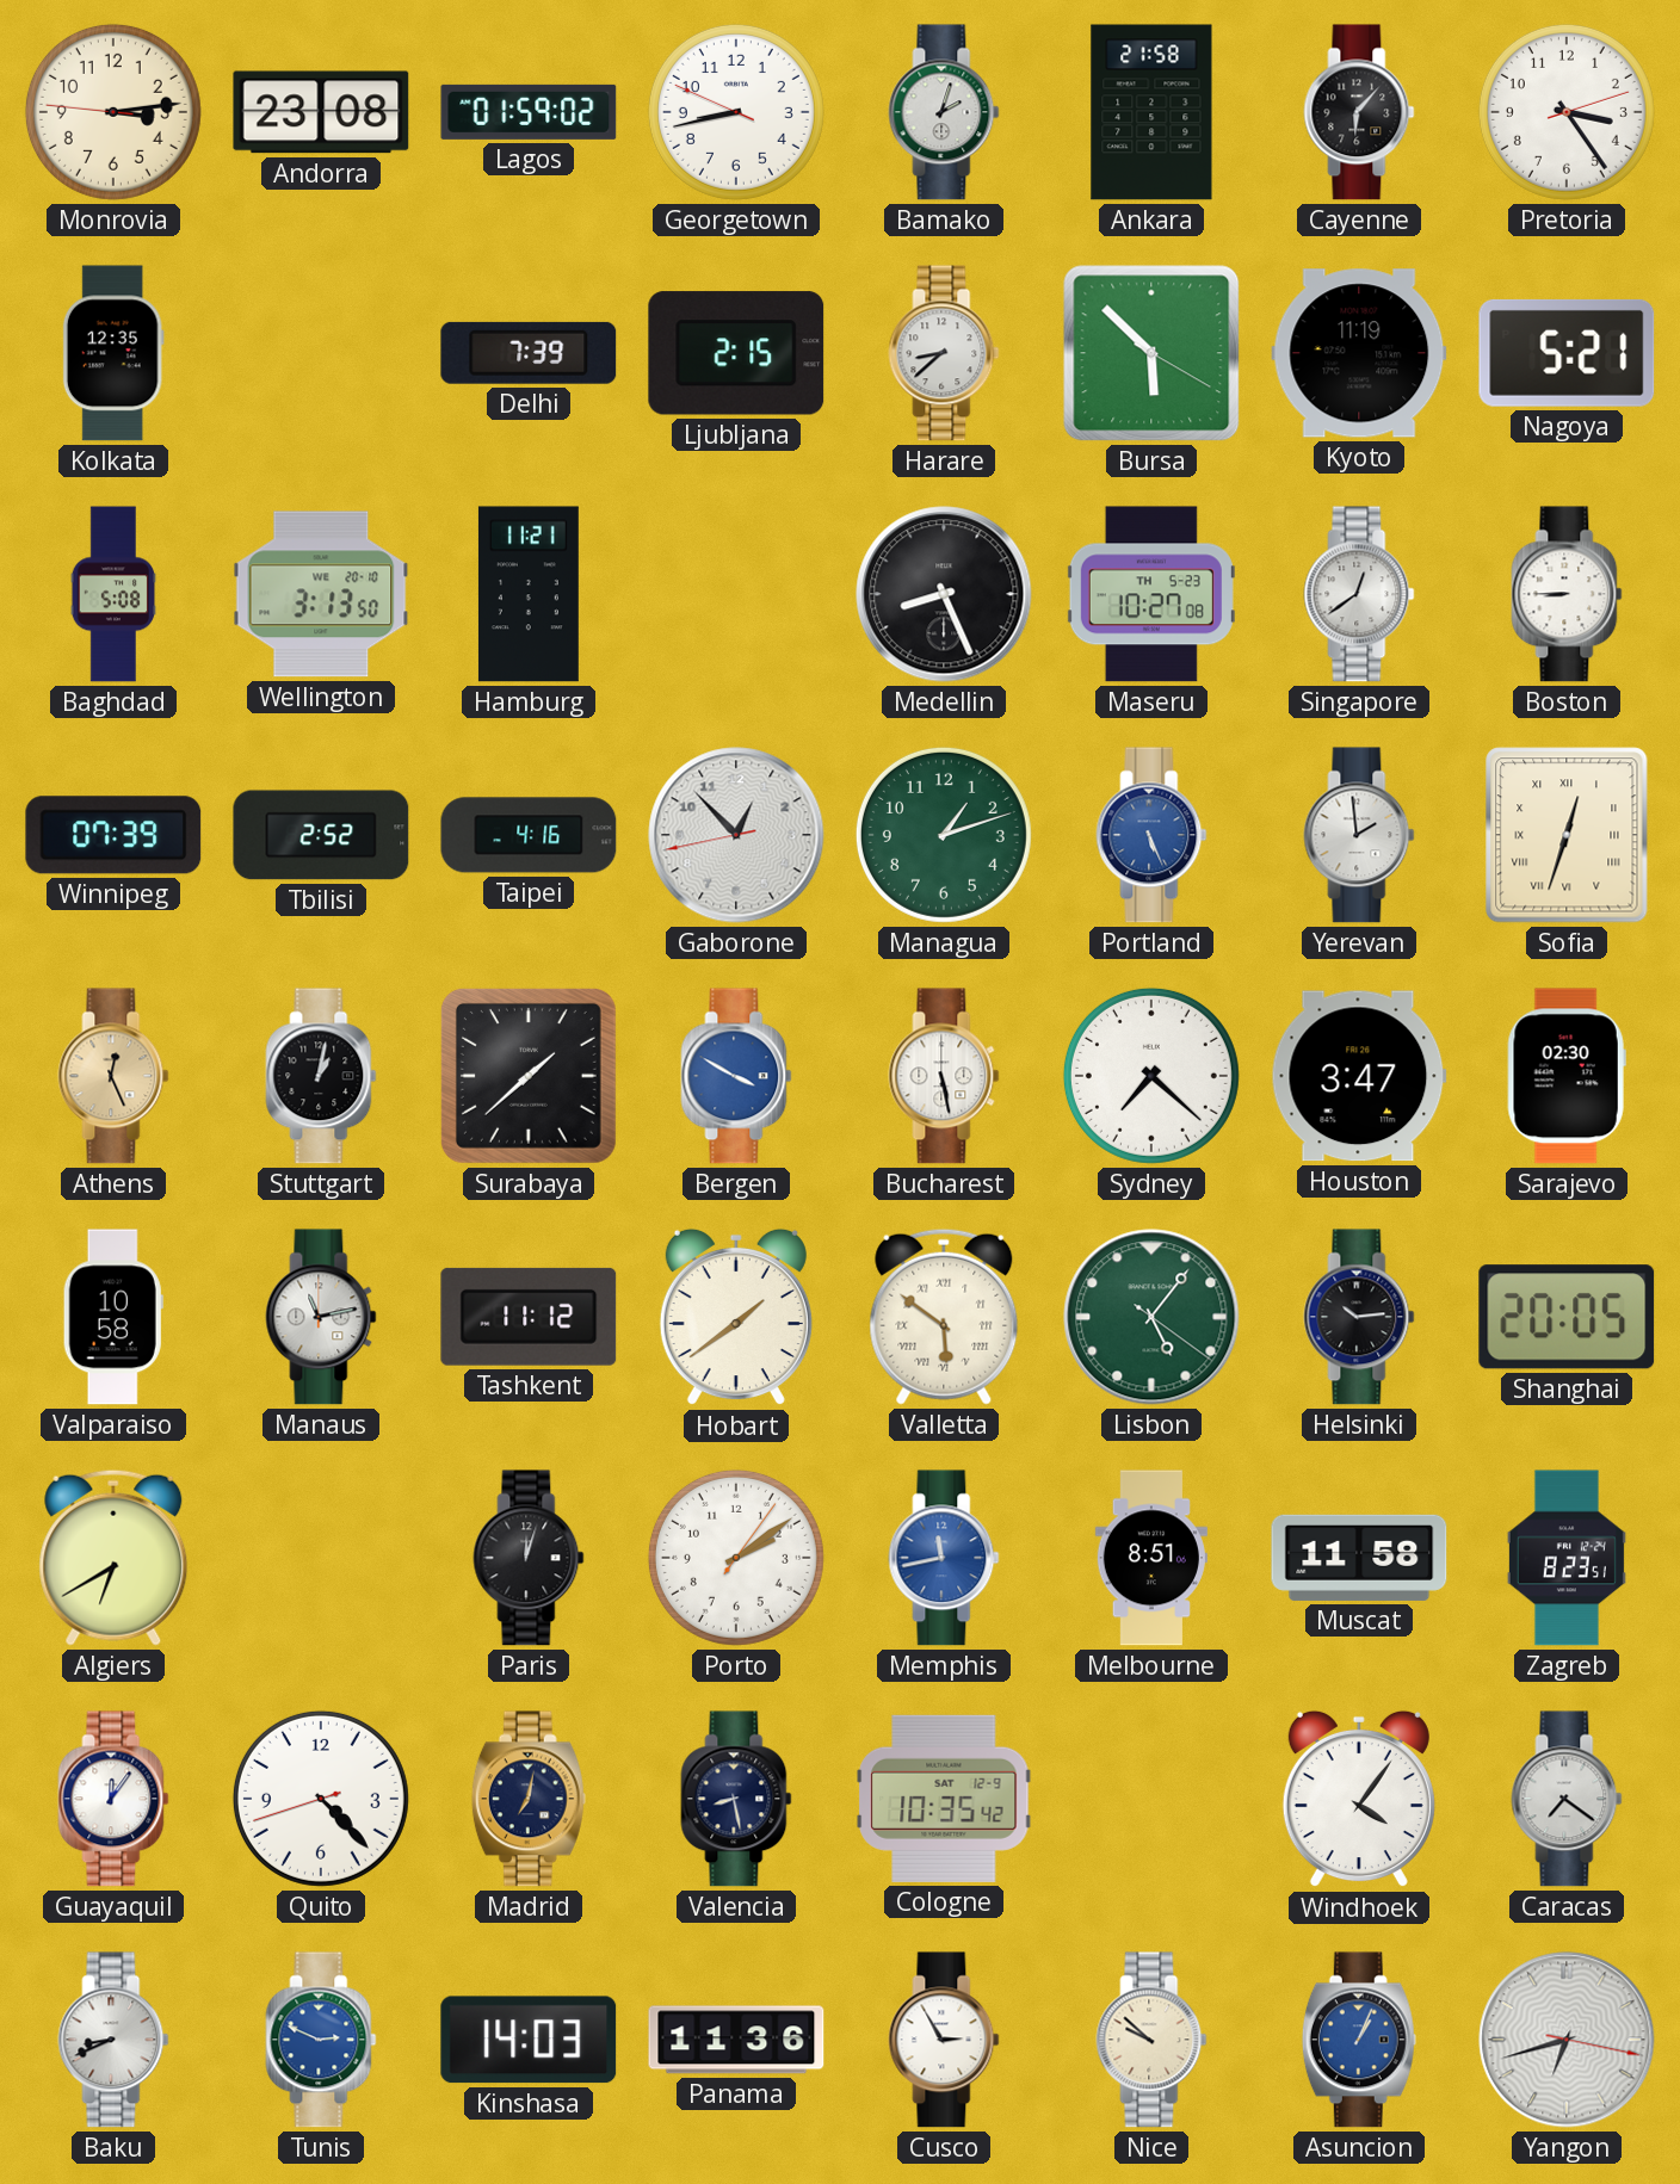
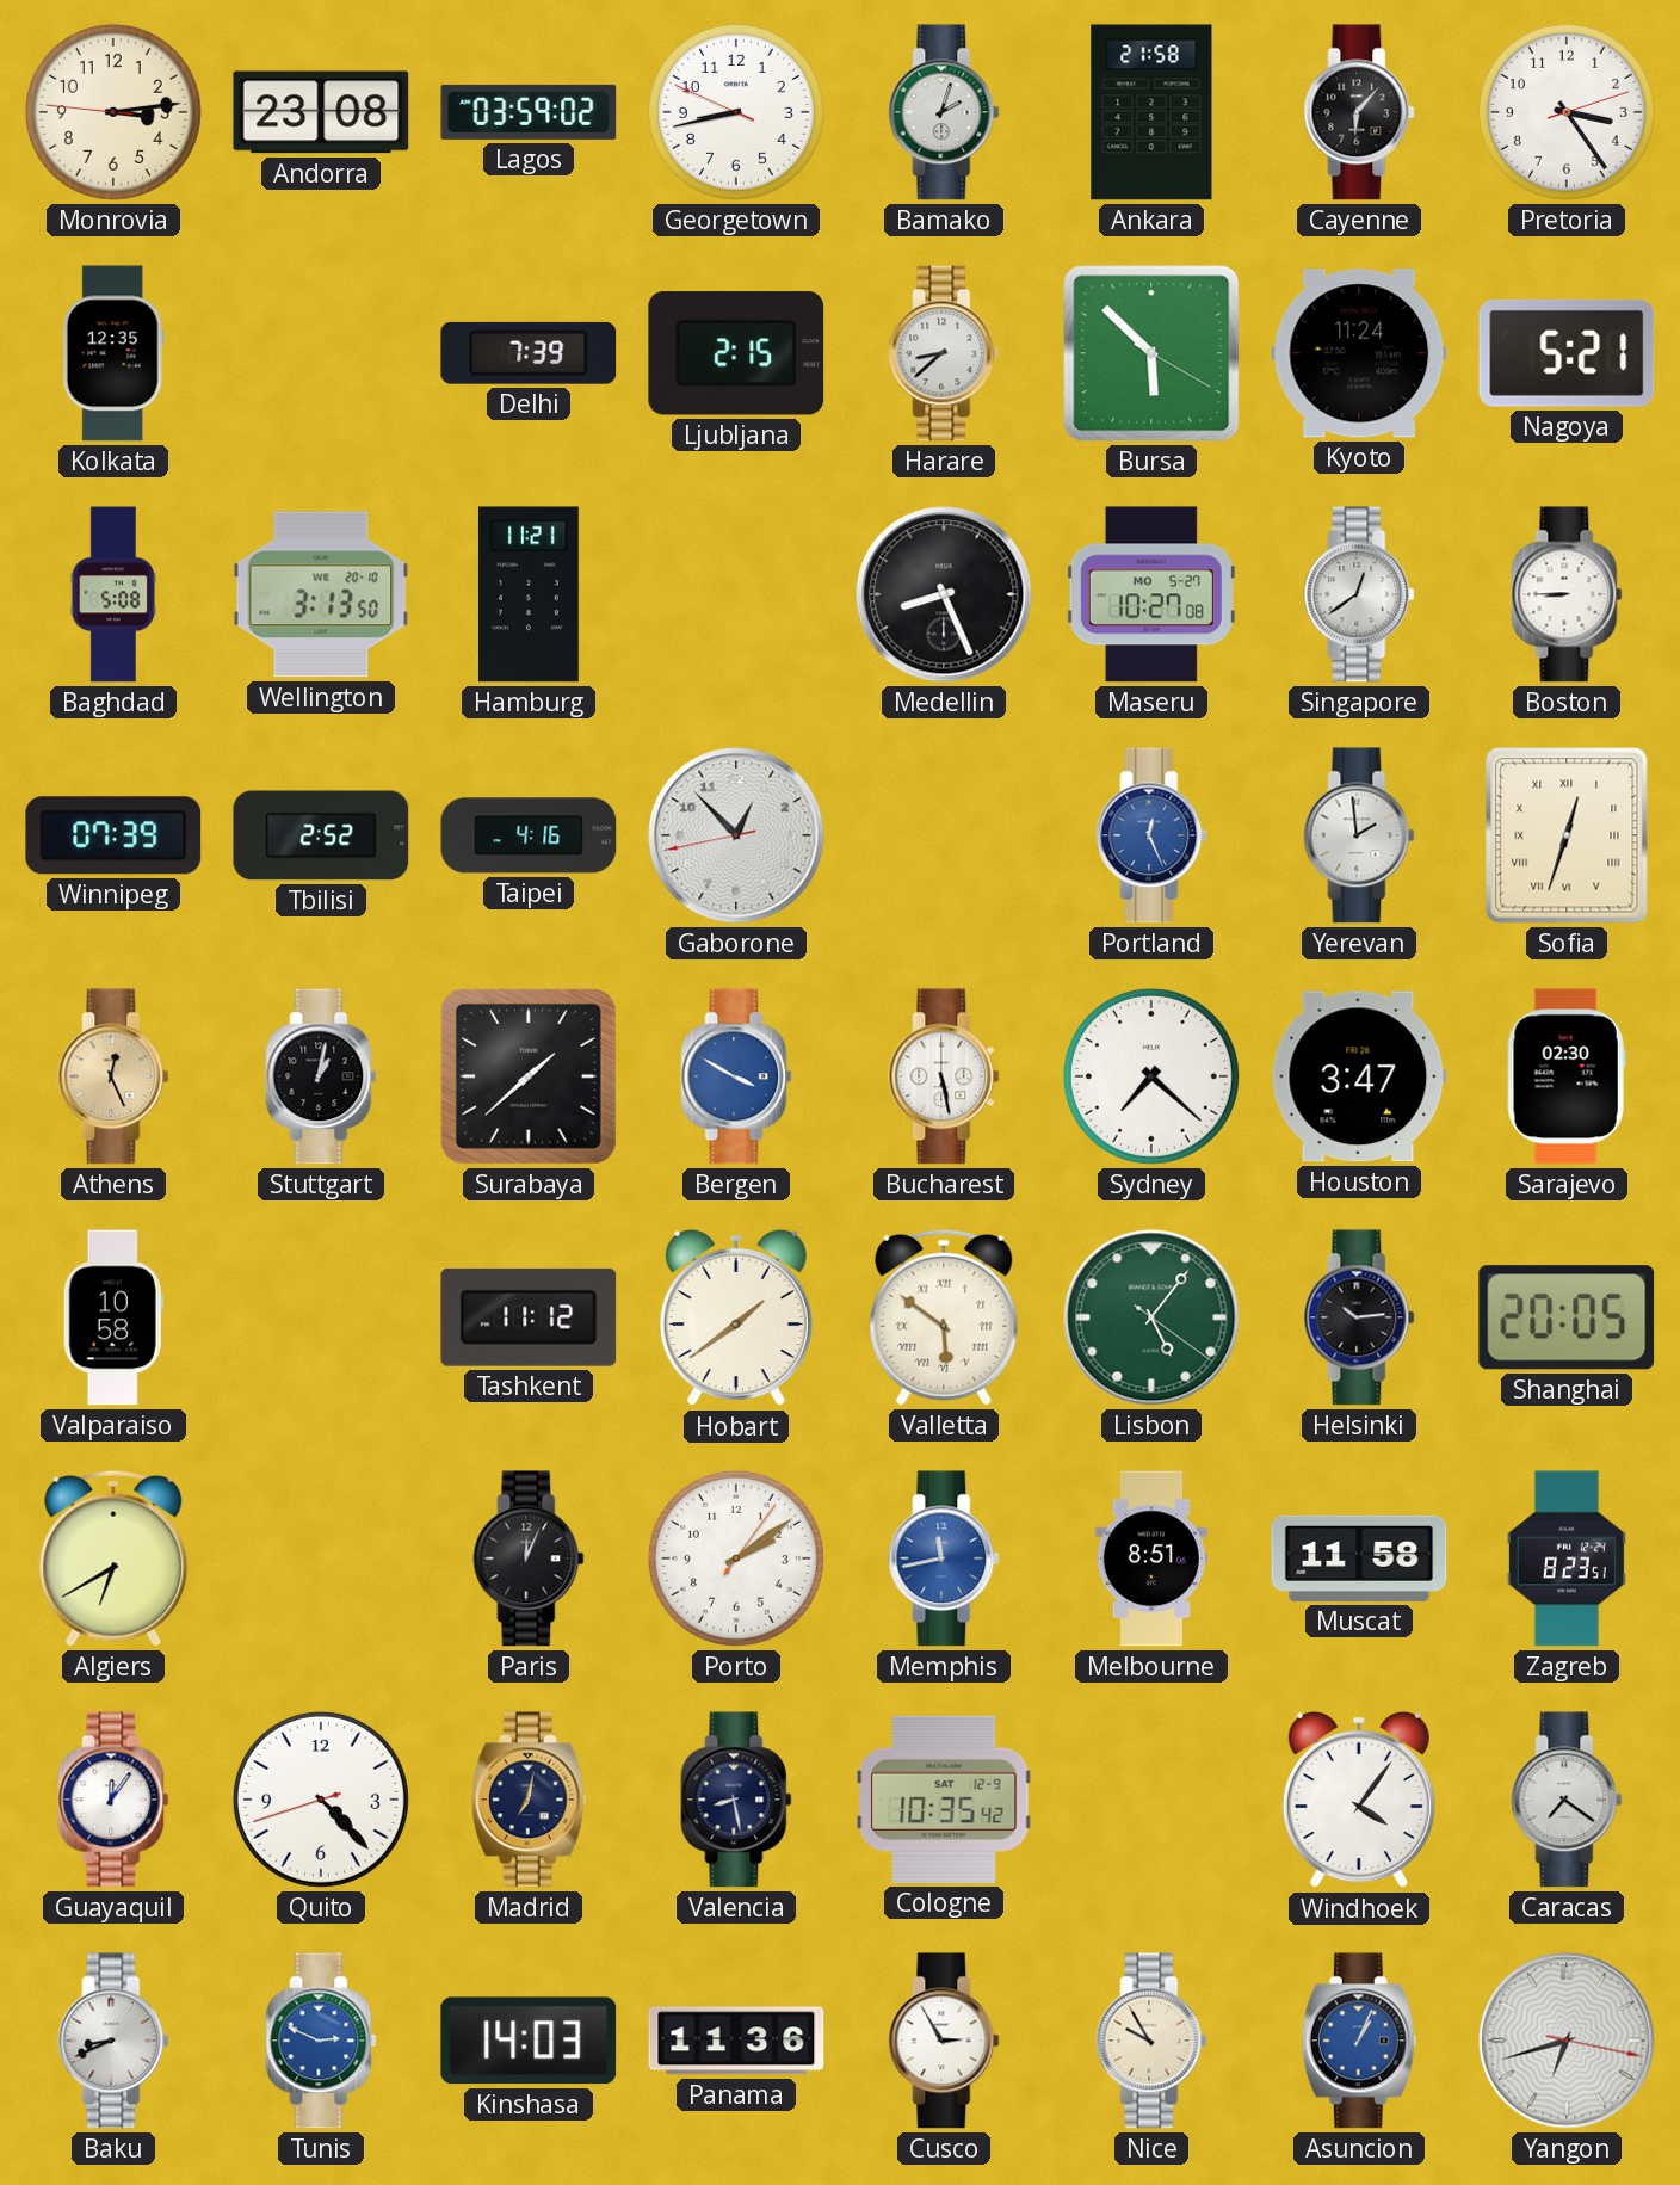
Lagos: 01:59 -> 03:59
Kyoto: 11:19 -> 11:24
Maseru date: TH 5-23 -> MO 5-27
Managua: 1:12 -> none
Portland: 5:26 -> 12:26
Manaus: 11:13 -> none
Paris: 12:03 -> 12:04
Nice: 9:52 -> 9:55
